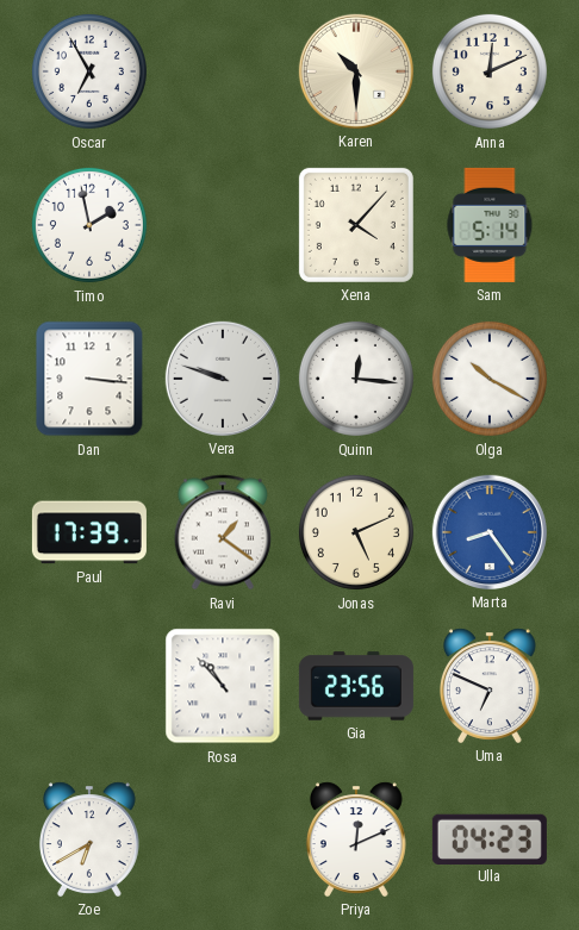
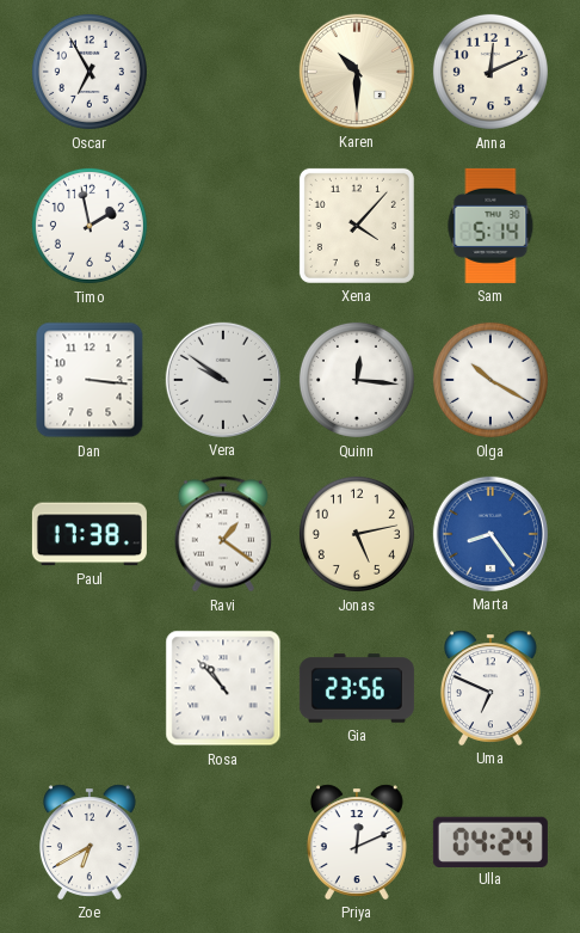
Vera: 9:48 -> 9:51
Paul: 17:39 -> 17:38
Jonas: 5:11 -> 5:13
Ulla: 04:23 -> 04:24
